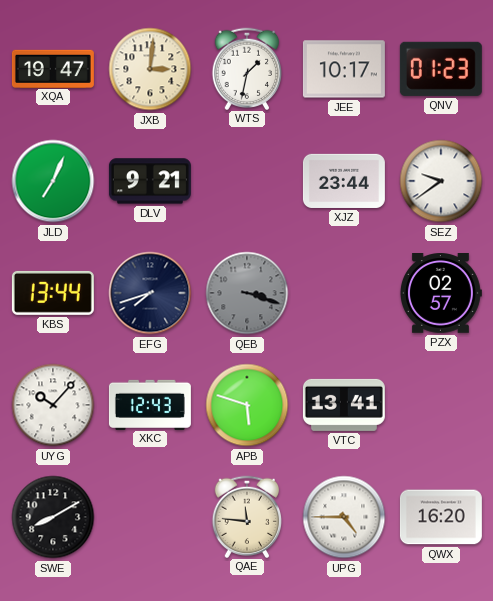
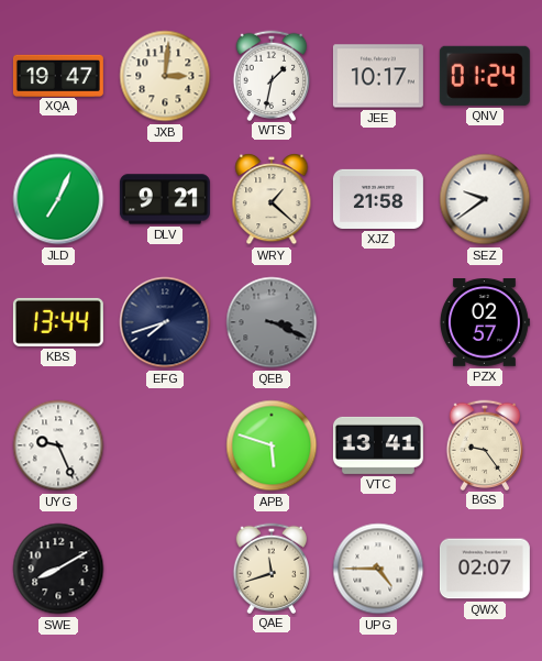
QNV: 01:23 -> 01:24
WRY: none -> 1:22
XJZ: 23:44 -> 21:58
QEB: 3:18 -> 3:19
UYG: 10:07 -> 9:26
XKC: 12:43 -> none
BGS: none -> 9:24
QAE: 11:46 -> 11:42
QWX: 16:20 -> 02:07
